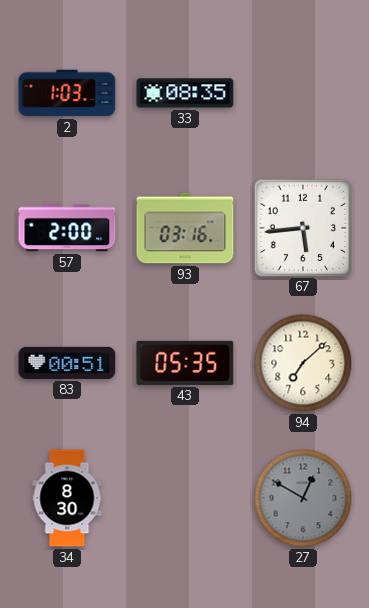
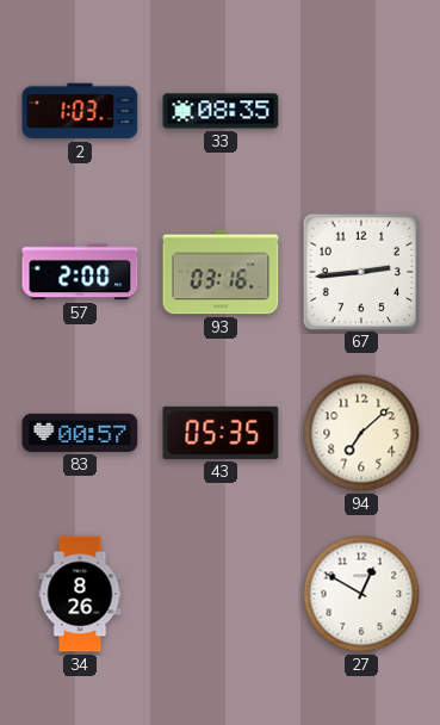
67: 5:44 -> 2:44
83: 00:51 -> 00:57
34: 8:30 -> 8:26
27 dial: grey -> white
